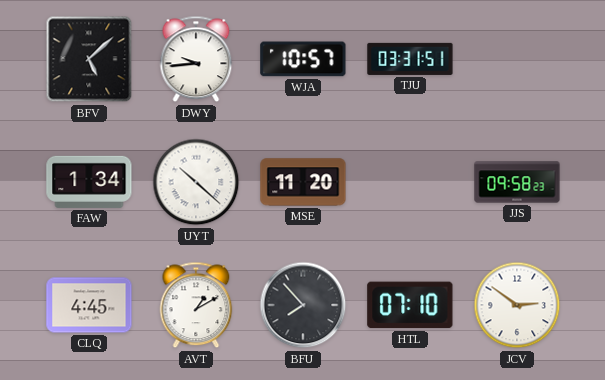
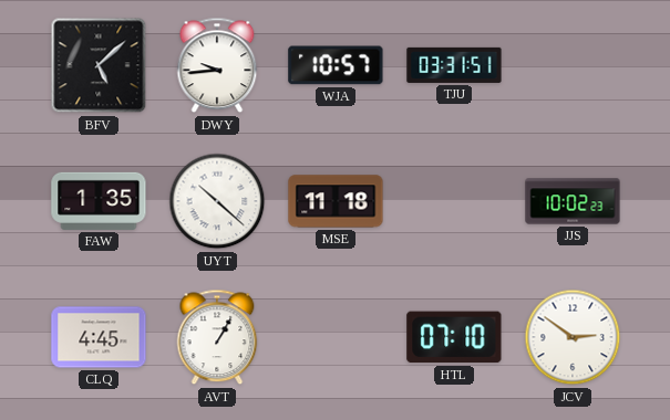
FAW: 1:34 -> 1:35
MSE: 11:20 -> 11:18
JJS: 09:58 -> 10:02
AVT: 1:10 -> 1:05
BFU: 7:53 -> none
